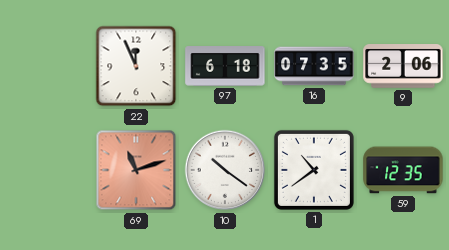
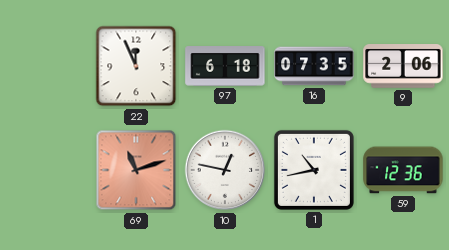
10: 10:21 -> 12:47
1: 10:39 -> 10:43
59: 12:35 -> 12:36
